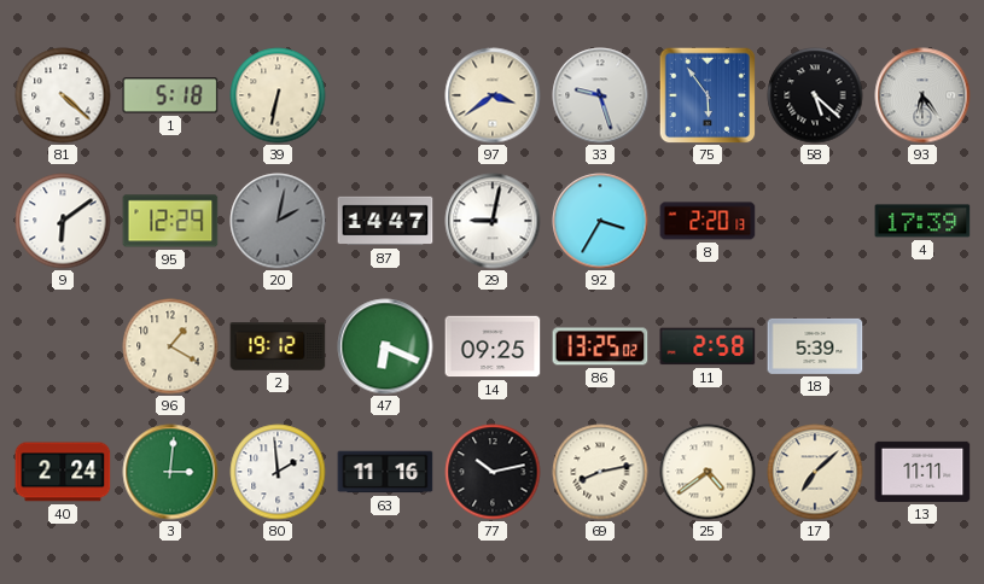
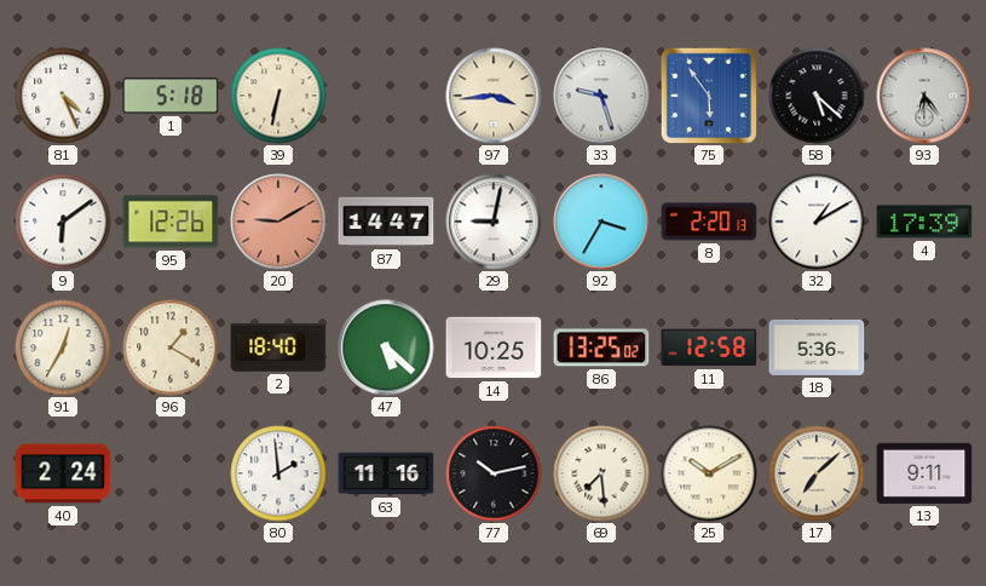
81: 4:22 -> 4:26
97: 3:39 -> 3:44
95: 12:29 -> 12:26
20: 2:02 -> 9:10
20 dial: grey -> salmon
32: none -> 1:10
91: none -> 12:35
2: 19:12 -> 18:40
47: 6:19 -> 5:22
14: 09:25 -> 10:25
11: 2:58 -> 12:58
18: 5:39 -> 5:36
3: 3:01 -> none
69: 8:13 -> 7:29
25: 4:39 -> 10:10
13: 11:11 -> 9:11
